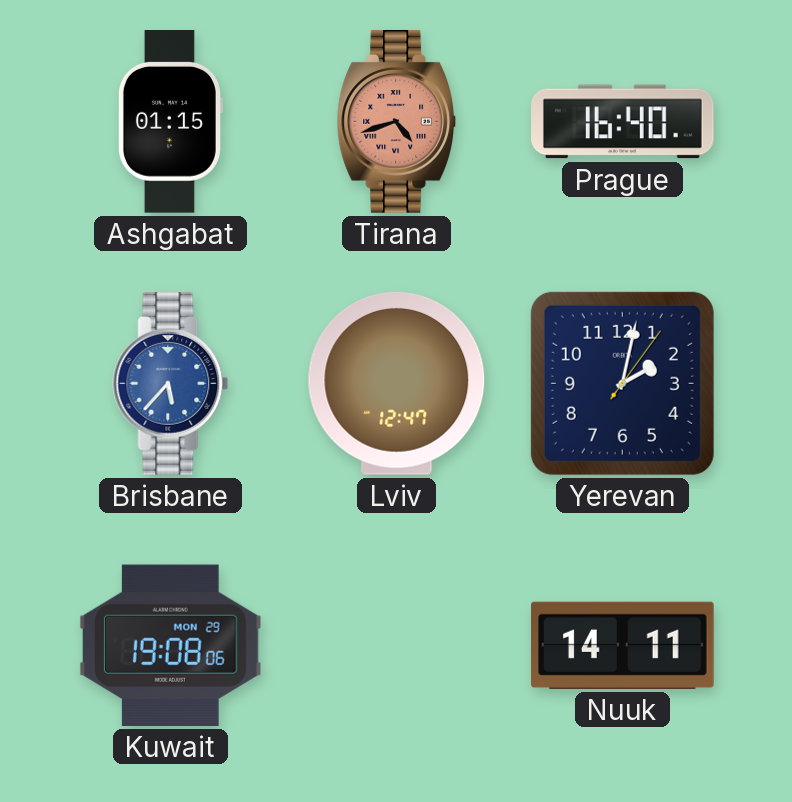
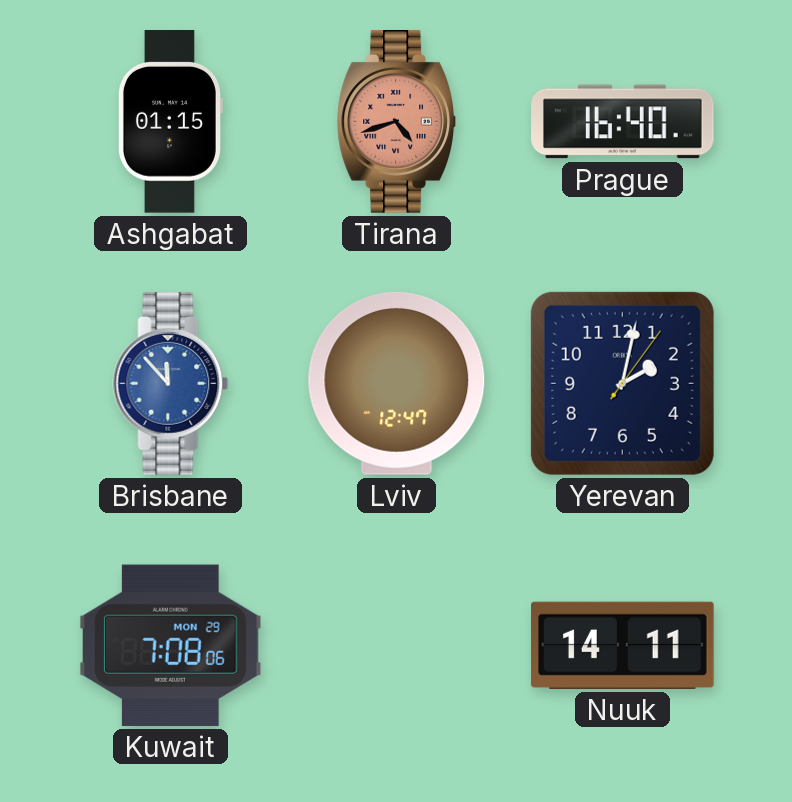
Brisbane: 5:37 -> 11:53
Kuwait: 19:08 -> 7:08
